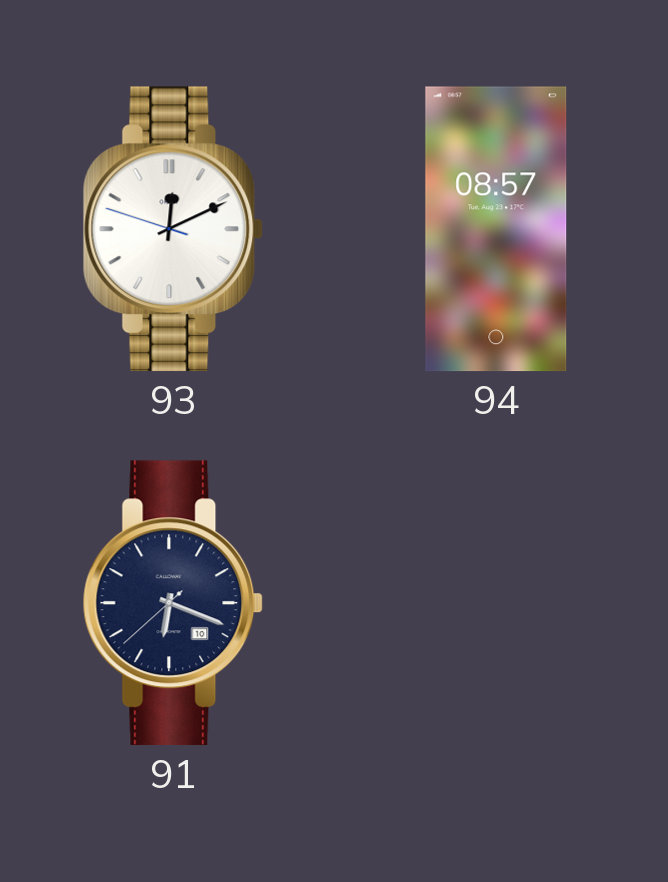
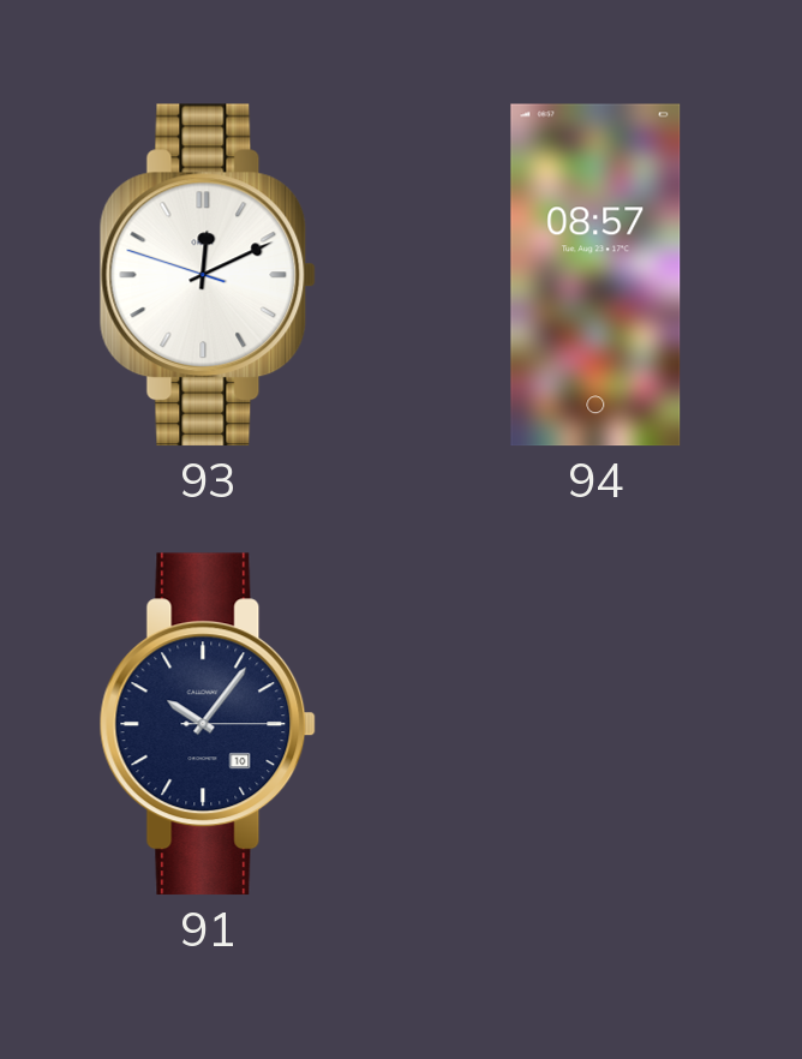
91: 6:18 -> 10:06
